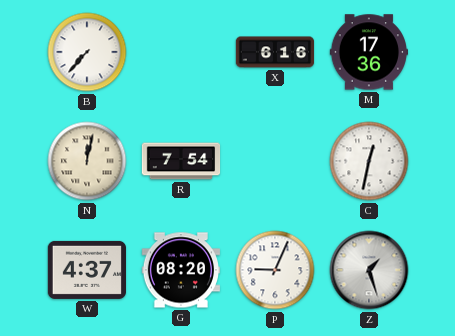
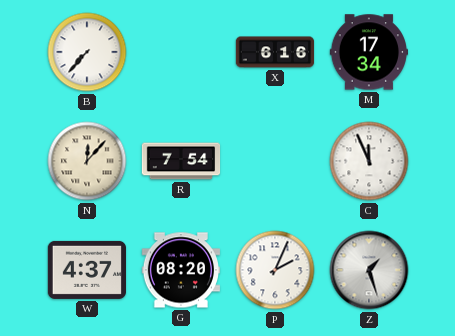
M: 17:36 -> 17:34
N: 12:02 -> 12:07
C: 12:32 -> 11:56
P: 9:04 -> 2:04
